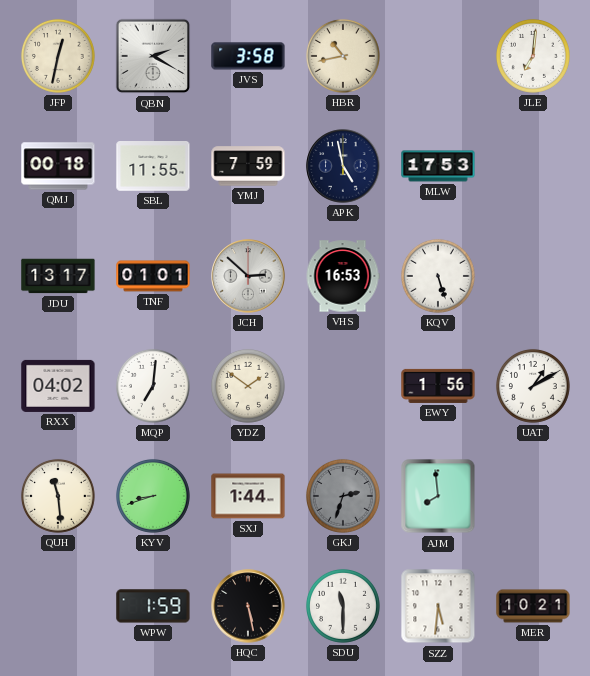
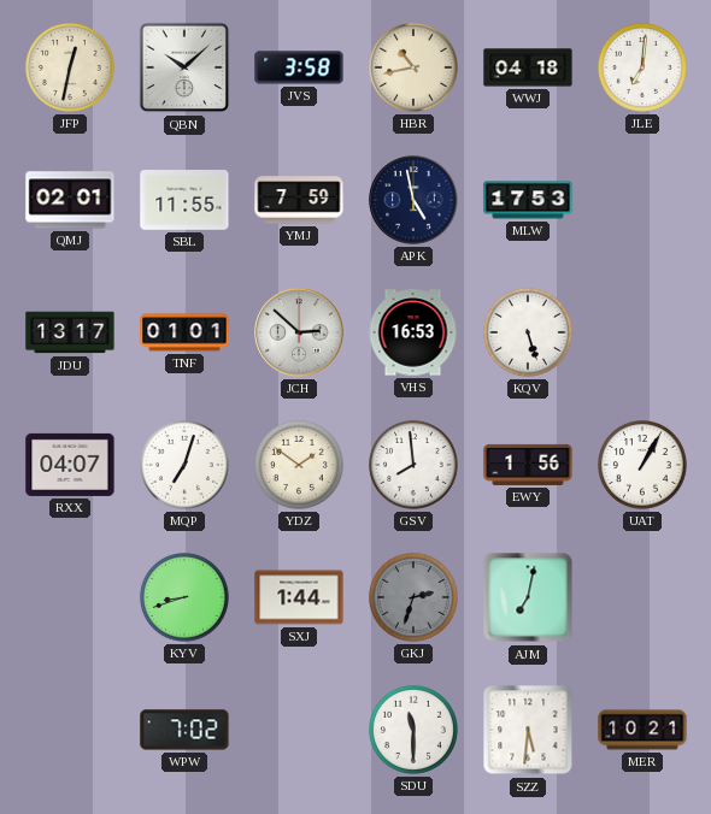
QBN: 2:20 -> 10:08
WWJ: none -> 04:18
QMJ: 00:18 -> 02:01
RXX: 04:02 -> 04:07
MQP: 7:01 -> 7:03
GSV: none -> 7:59
UAT: 1:10 -> 1:05
QUH: 11:29 -> none
AJM: 7:59 -> 7:02
WPW: 1:59 -> 7:02
HQC: 5:28 -> none
